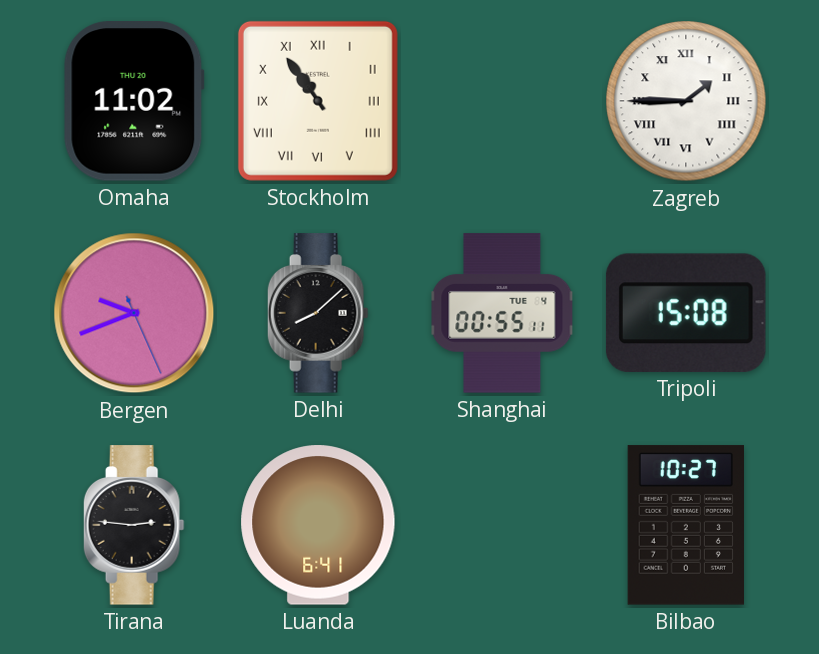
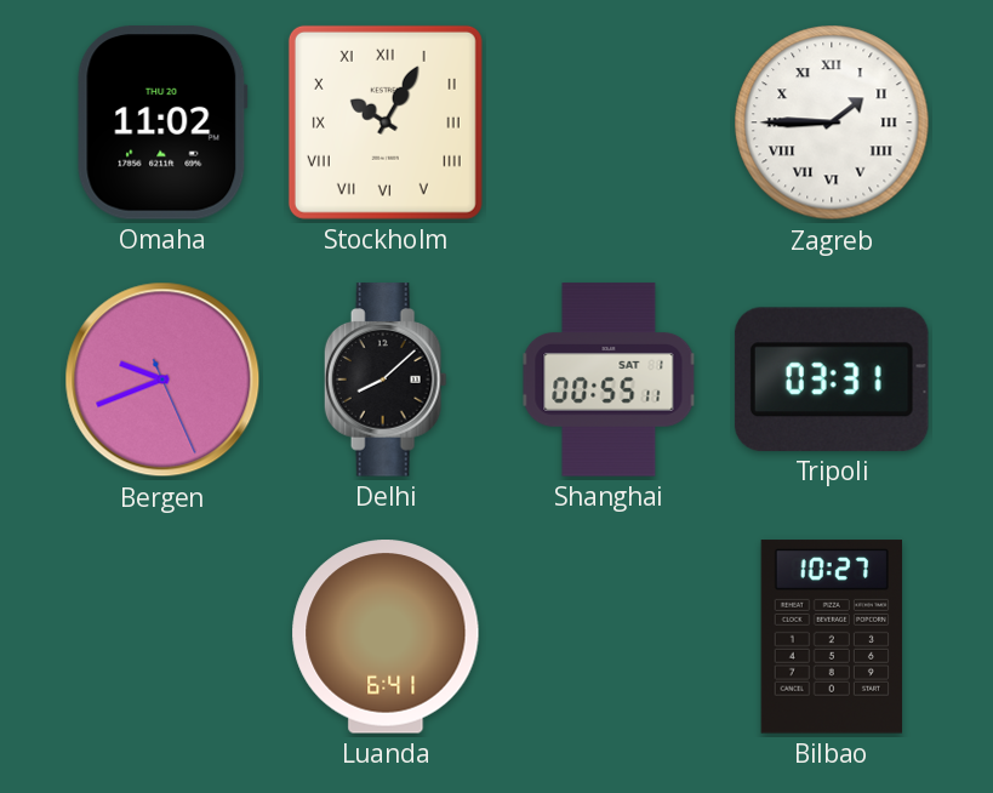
Stockholm: 10:54 -> 10:05
Shanghai date: TUE 4 -> SAT 1
Tripoli: 15:08 -> 03:31
Tirana: 2:46 -> none
